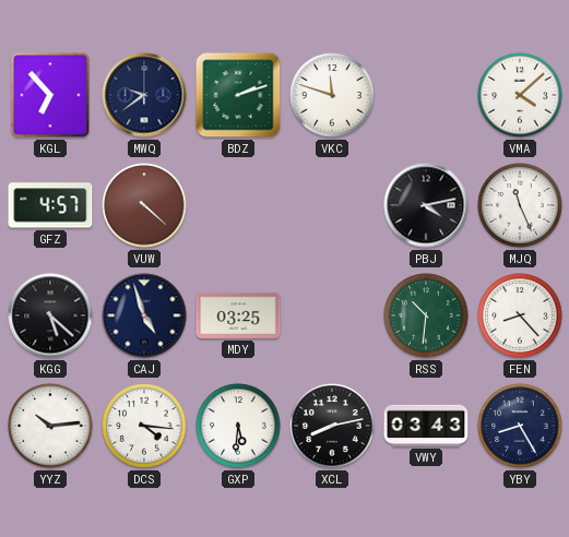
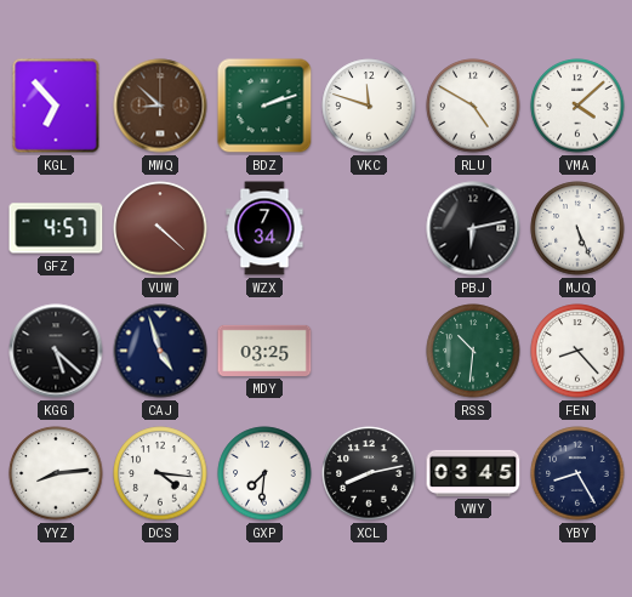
MWQ: 9:39 -> 8:52
MWQ dial: navy -> brown
RLU: none -> 4:50
WZX: none -> 7:34
PBJ: 4:13 -> 6:13
MJQ: 11:26 -> 5:26
YYZ: 10:14 -> 8:14
GXP: 5:31 -> 7:31
VWY: 03:43 -> 03:45
